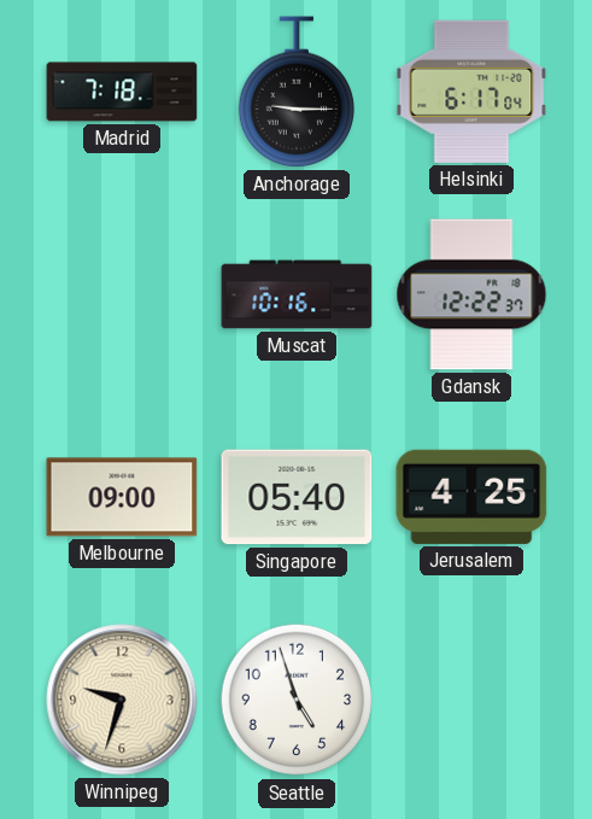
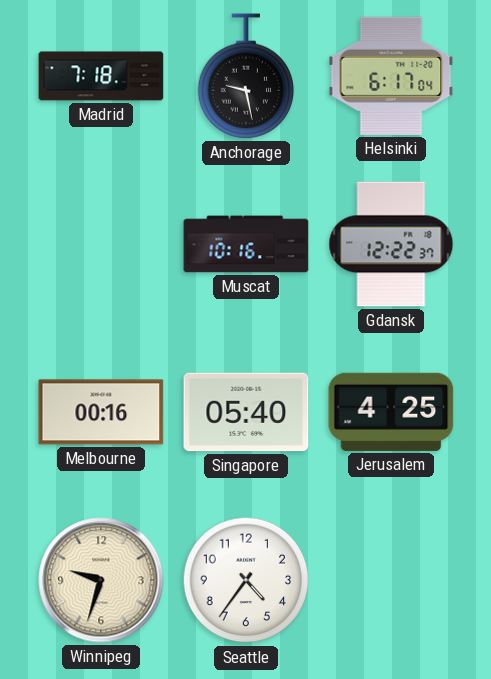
Anchorage: 9:15 -> 9:28
Melbourne: 09:00 -> 00:16
Seattle: 4:57 -> 4:36
